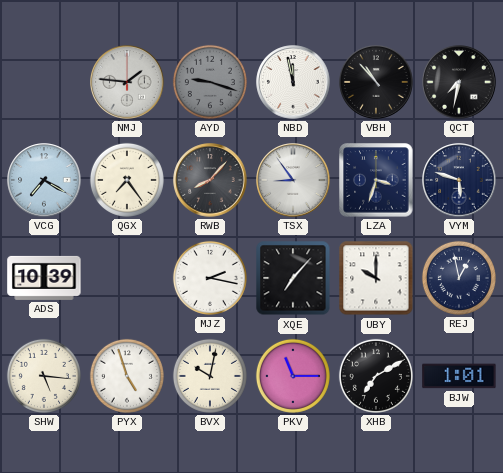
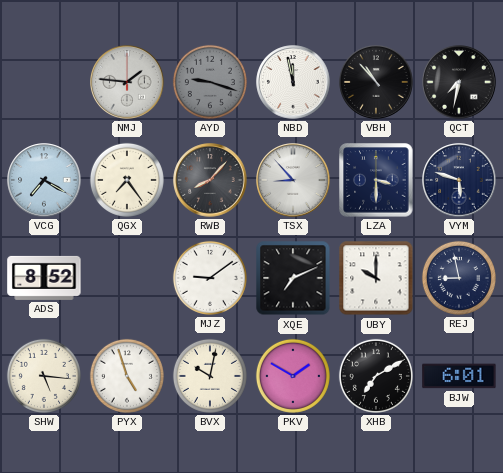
TSX: 8:54 -> 8:53
LZA: 3:33 -> 3:30
ADS: 10:39 -> 8:52
MJZ: 2:17 -> 9:09
XQE: 7:07 -> 7:11
REJ: 12:58 -> 8:58
PKV: 11:15 -> 1:50
BJW: 1:01 -> 6:01
